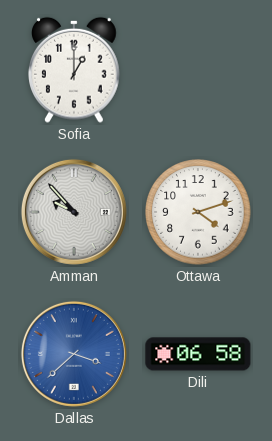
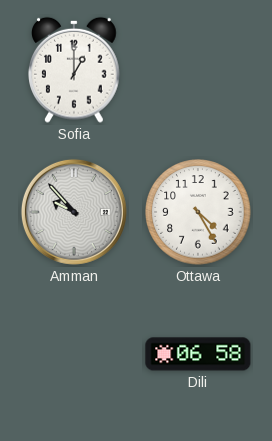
Ottawa: 4:12 -> 4:25
Dallas: 3:38 -> none
